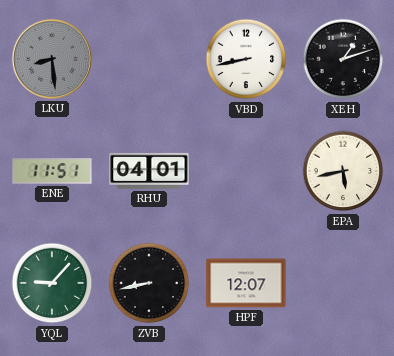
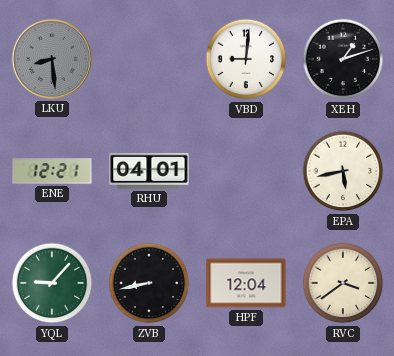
VBD: 8:43 -> 9:01
ENE: 11:51 -> 12:21
HPF: 12:07 -> 12:04
RVC: none -> 3:39
